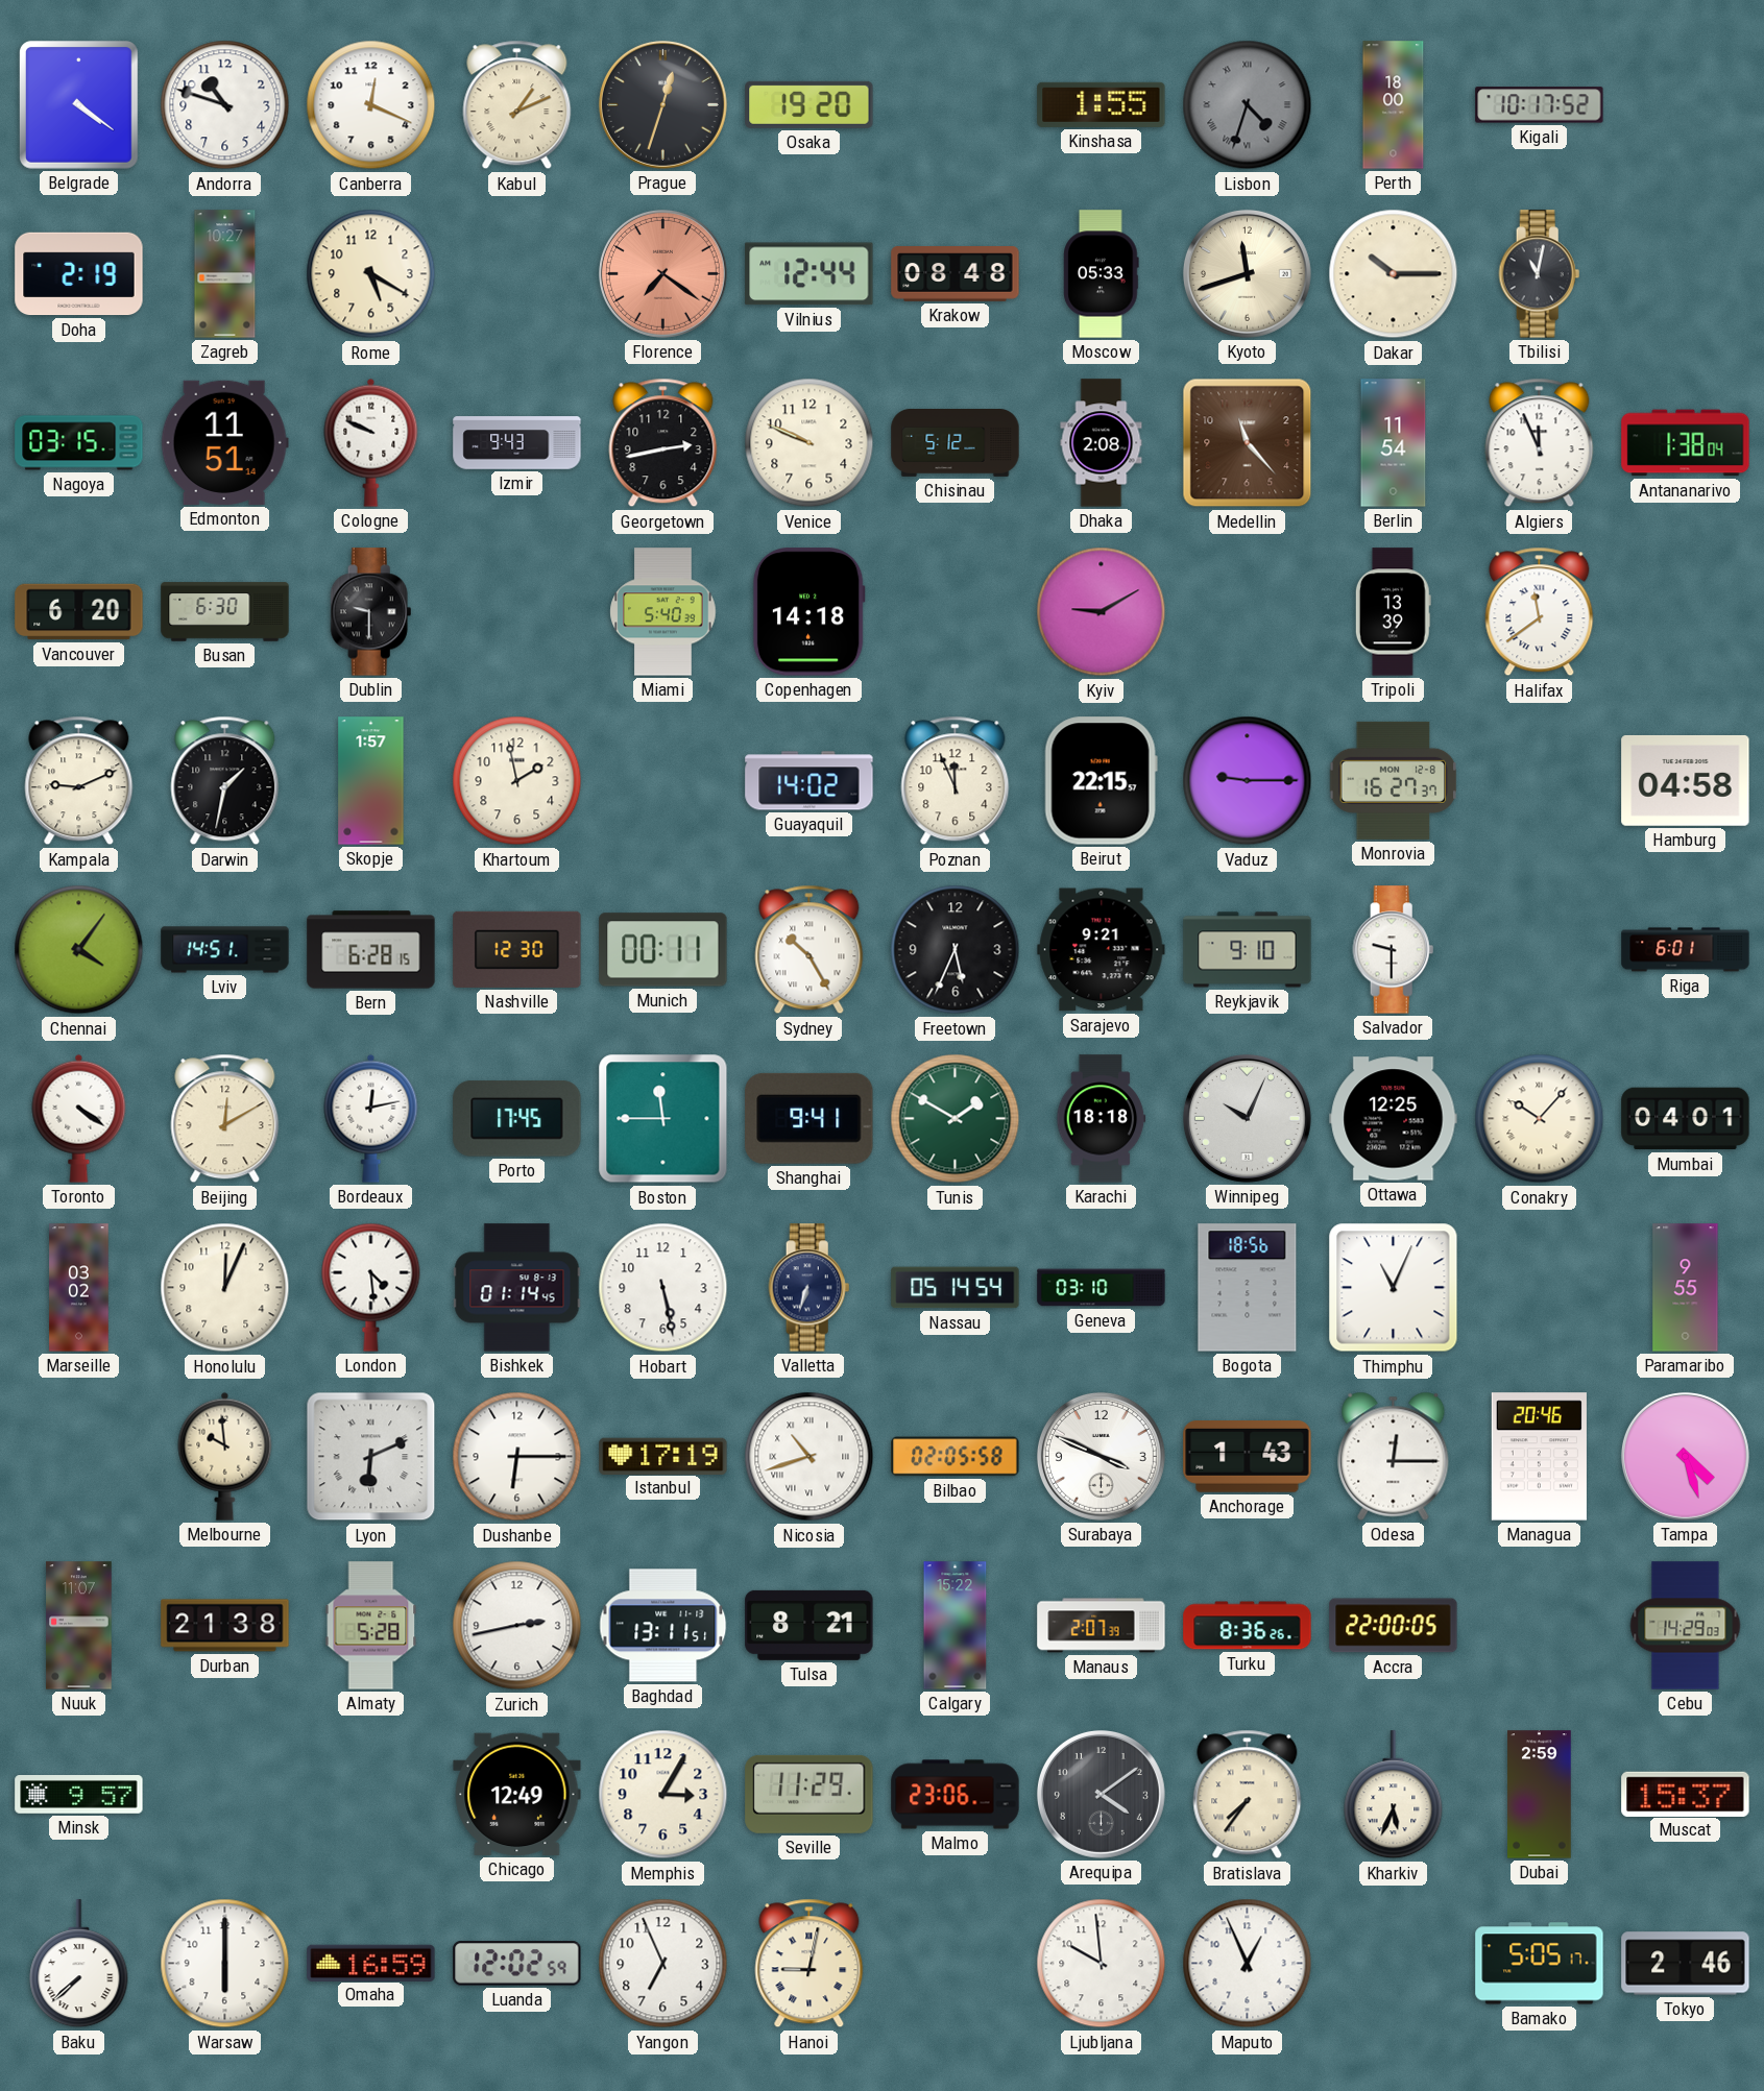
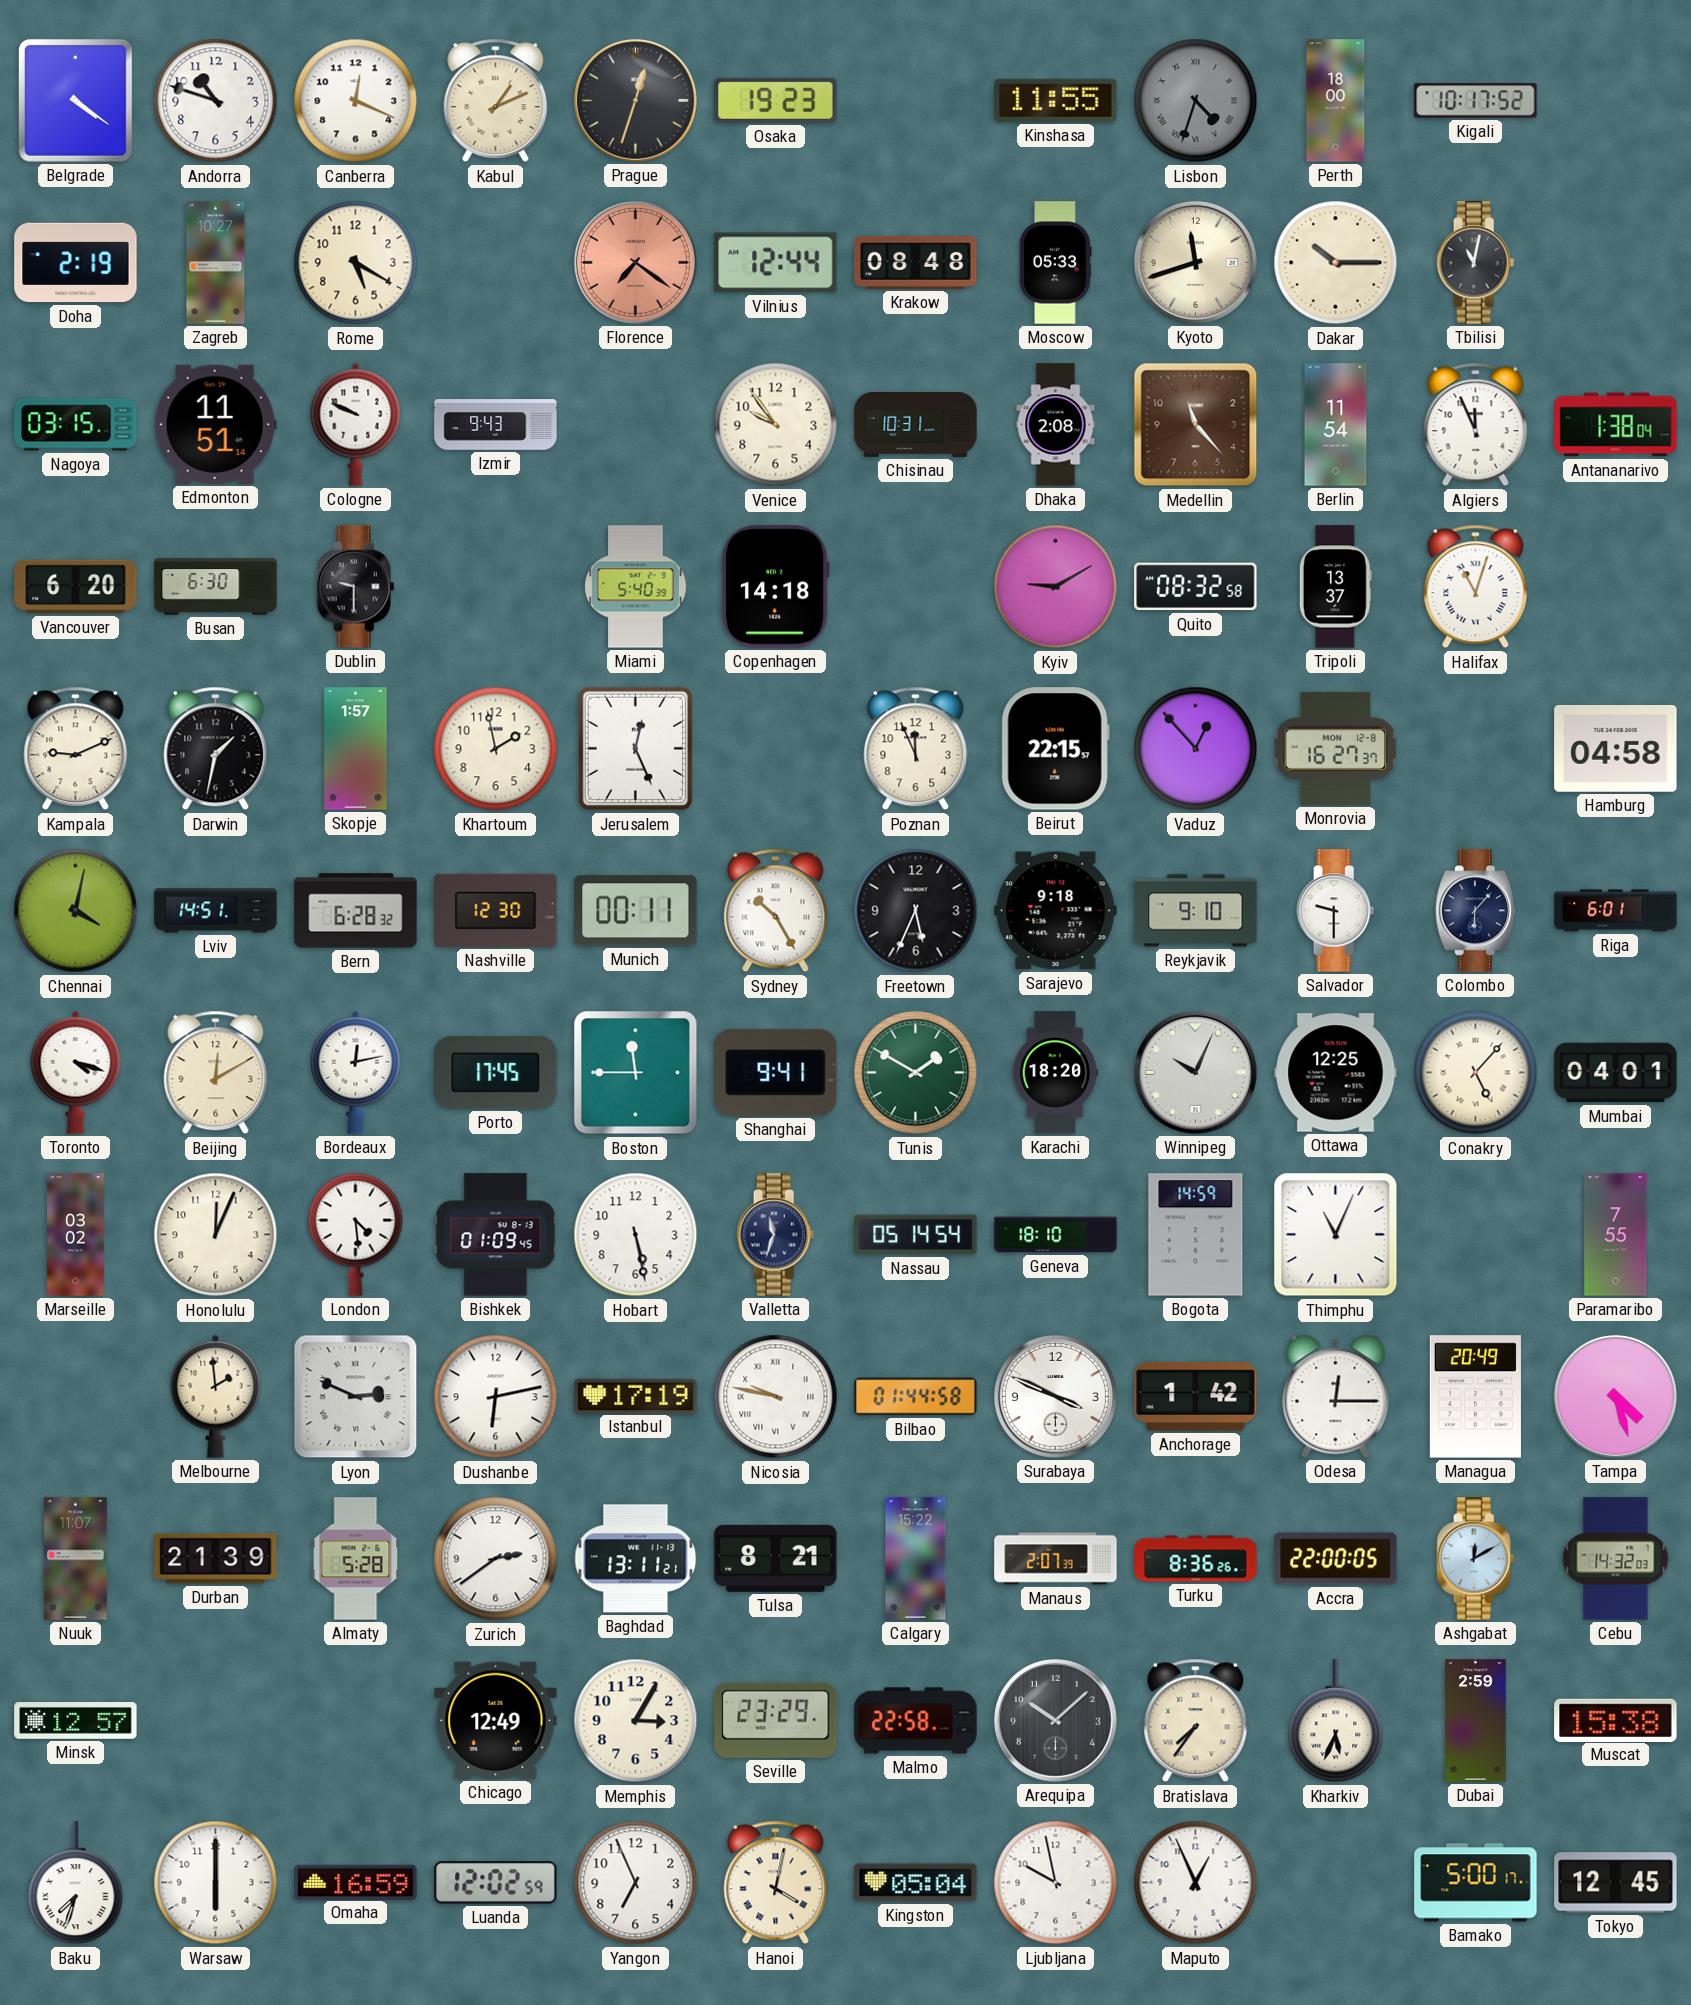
Osaka: 19:20 -> 19:23
Kinshasa: 1:55 -> 11:55
Georgetown: 2:43 -> none
Venice: 9:49 -> 9:54
Chisinau: 5:12 -> 10:31
Quito: none -> 08:32
Tripoli: 13:39 -> 13:37
Halifax: 11:39 -> 11:03
Jerusalem: none -> 12:26
Guayaquil: 14:02 -> none
Vaduz: 9:15 -> 12:53
Chennai: 4:06 -> 4:02
Bern: 6:28:15 -> 6:28:32
Sarajevo: 9:21 -> 9:18
Colombo: none -> 6:07
Toronto: 4:21 -> 4:18
Karachi: 18:18 -> 18:20
Conakry: 10:07 -> 5:07
Bishkek: 01:14 -> 01:09
Valletta: 6:33 -> 11:33
Geneva: 03:10 -> 18:10
Bogota: 18:56 -> 14:59
Paramaribo: 9:55 -> 7:55
Melbourne: 9:59 -> 1:59
Lyon: 6:11 -> 2:49
Dushanbe: 6:15 -> 6:13
Nicosia: 10:42 -> 9:47
Bilbao: 02:05 -> 01:44
Anchorage: 1:43 -> 1:42
Managua: 20:46 -> 20:49
Durban: 21:38 -> 21:39
Zurich: 2:43 -> 2:39
Baghdad: 13:11:51 -> 13:11:21
Ashgabat: none -> 12:10
Cebu: 14:29 -> 14:32
Minsk: 9:57 -> 12:57
Seville: 11:29 -> 23:29
Malmo: 23:06 -> 22:58
Arequipa: 4:09 -> 10:08
Muscat: 15:37 -> 15:38
Baku: 7:38 -> 7:33
Hanoi: 9:02 -> 4:02
Kingston: none -> 05:04
Ljubljana: 9:59 -> 9:58
Bamako: 5:05 -> 5:00
Tokyo: 2:46 -> 12:45
